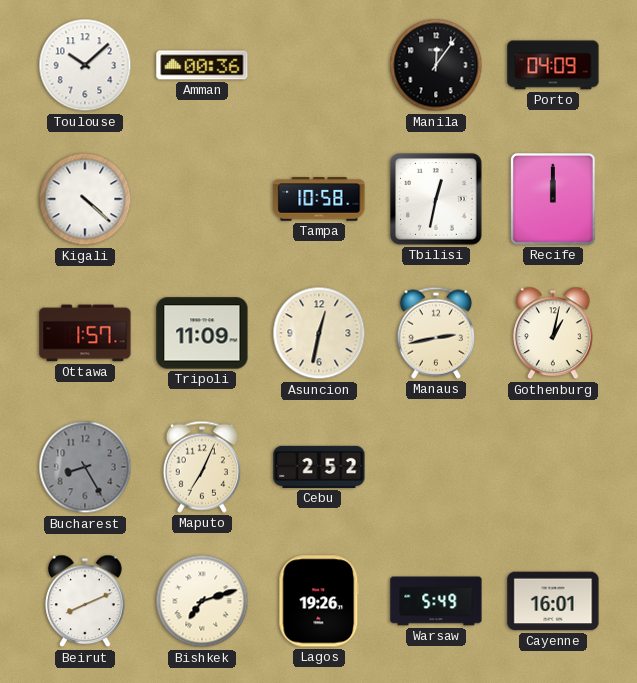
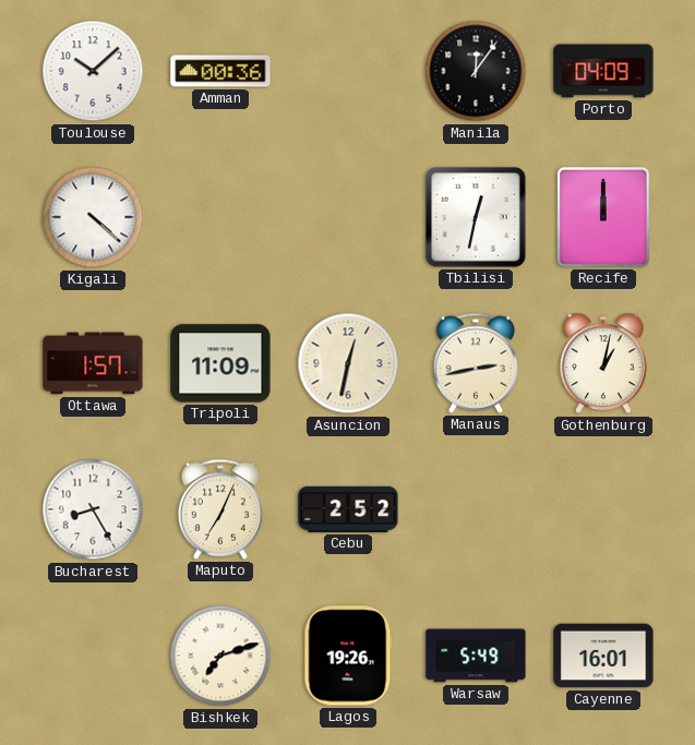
Tampa: 10:58 -> none
Bucharest dial: grey -> white
Beirut: 8:11 -> none
